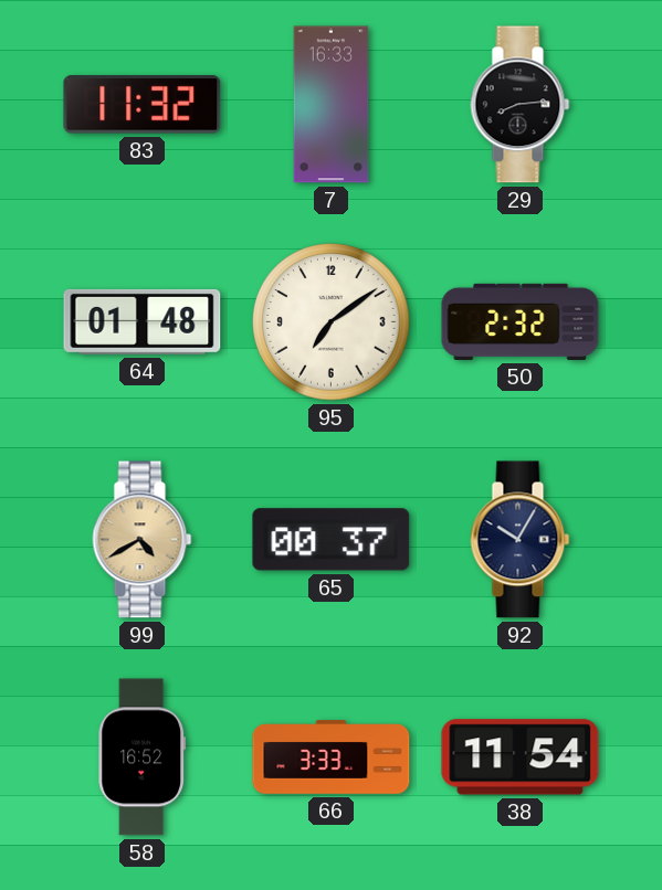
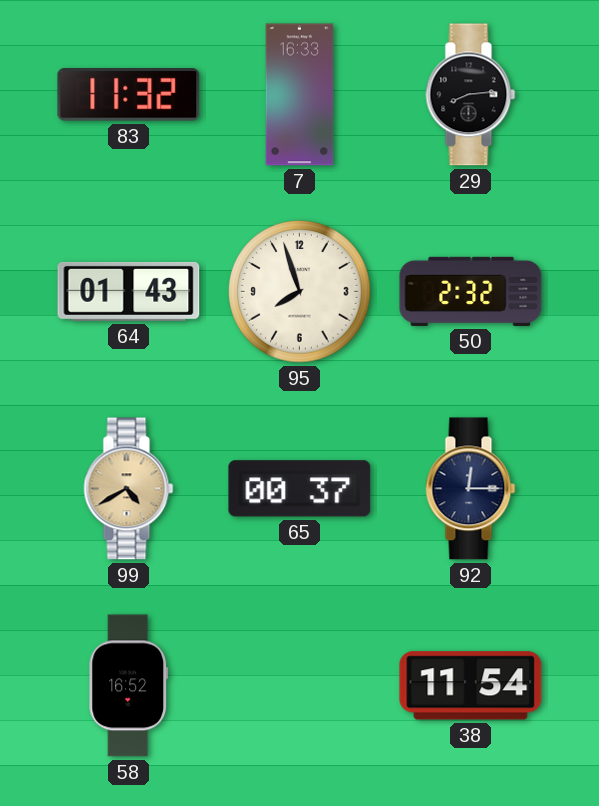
64: 01:48 -> 01:43
95: 7:09 -> 7:57
92: 10:05 -> 12:15
66: 3:33 -> none
